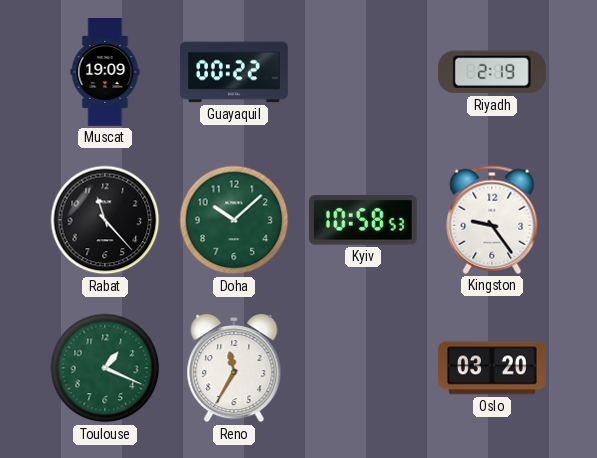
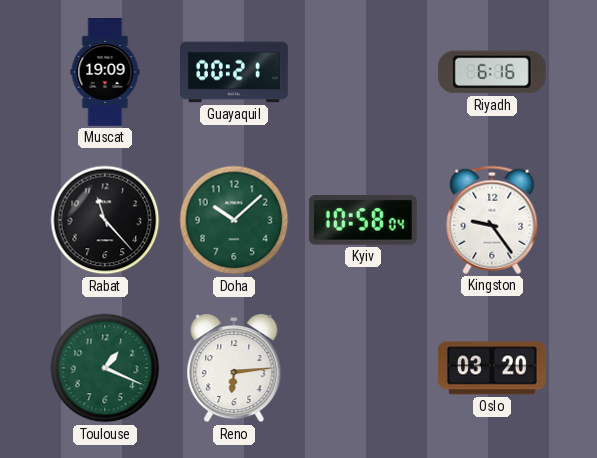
Guayaquil: 00:22 -> 00:21
Riyadh: 2:19 -> 6:16
Kyiv: 10:58:53 -> 10:58:04
Reno: 11:35 -> 6:14
